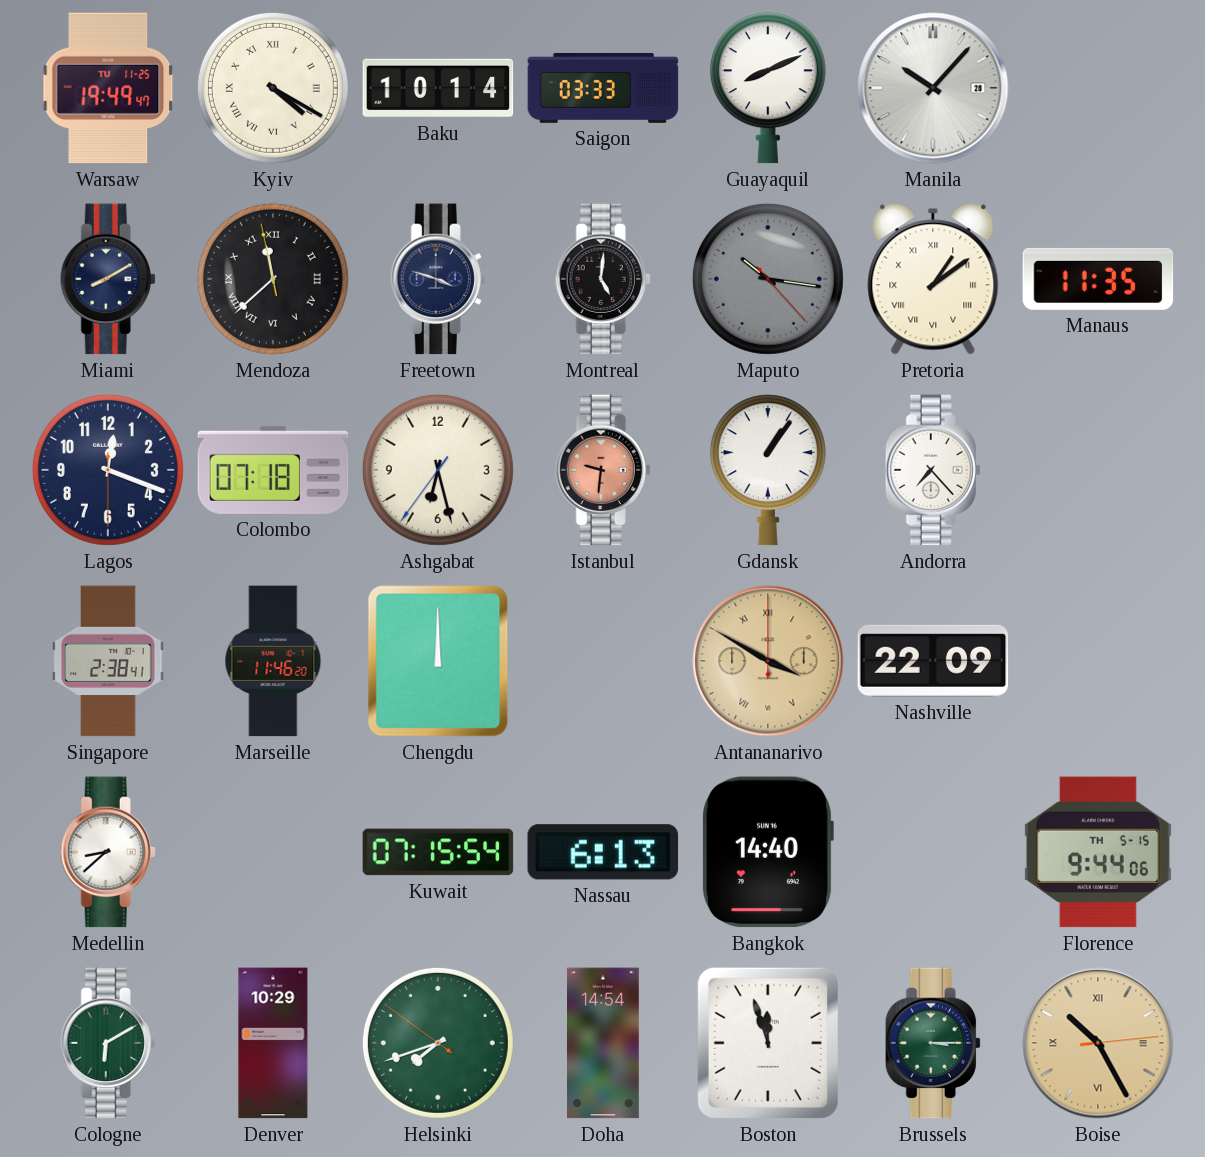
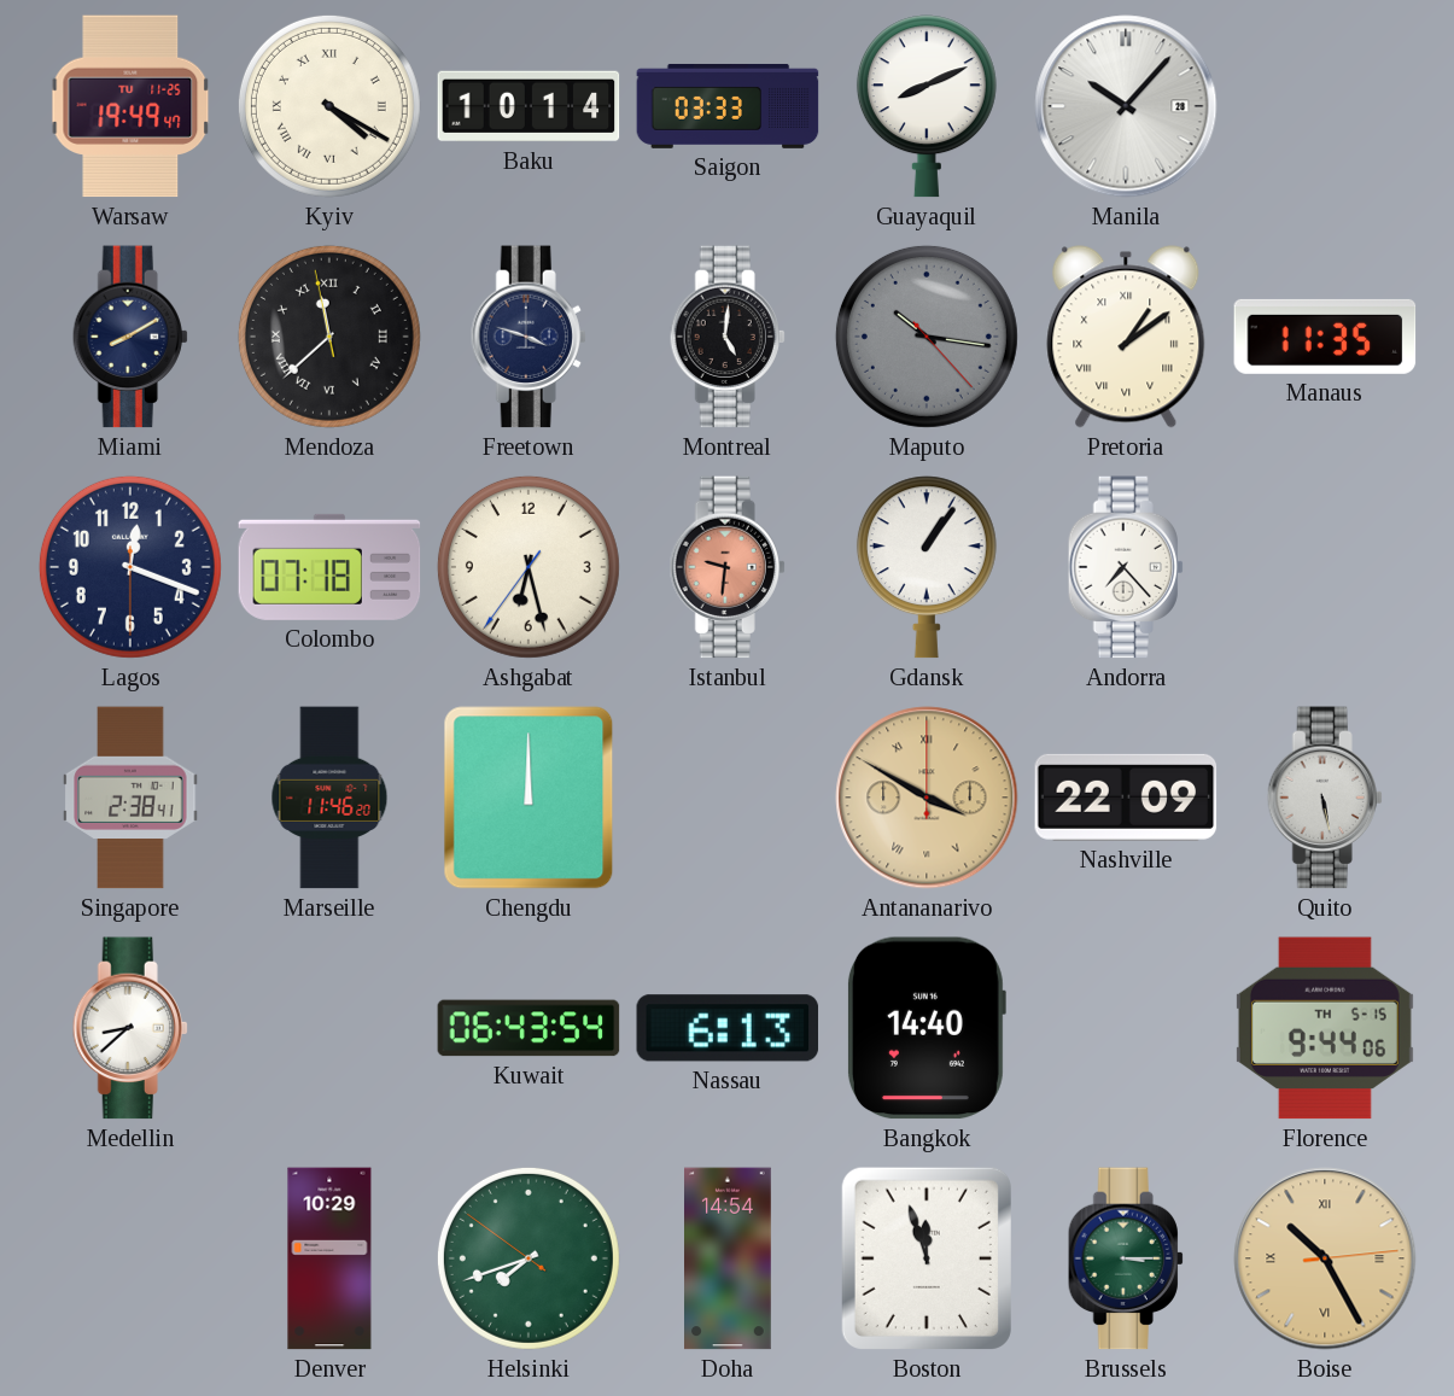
Quito: none -> 5:28
Kuwait: 07:15 -> 06:43
Cologne: 6:10 -> none
